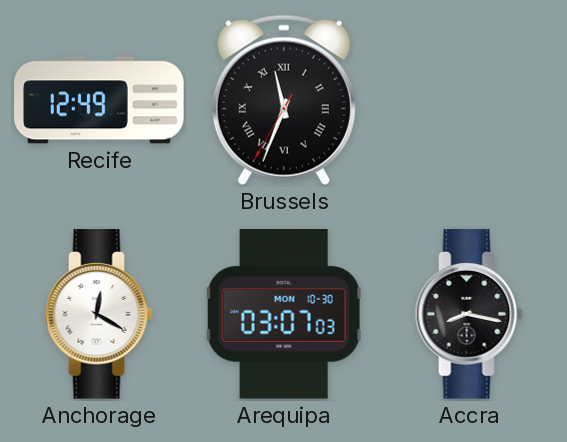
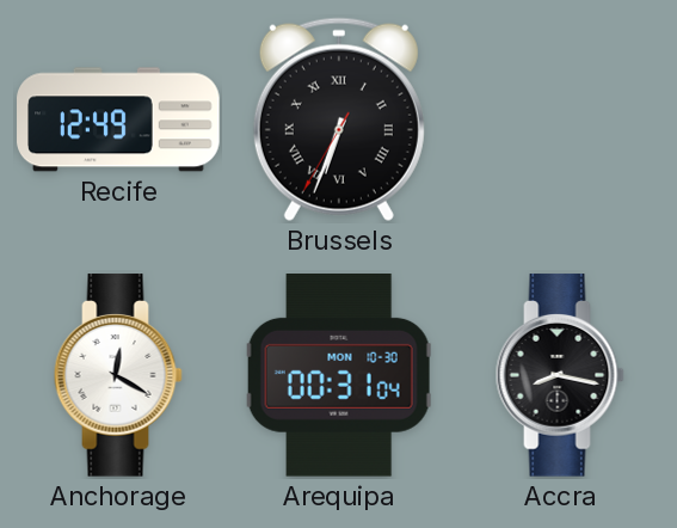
Brussels: 11:33 -> 6:33
Arequipa: 03:07 -> 00:31
